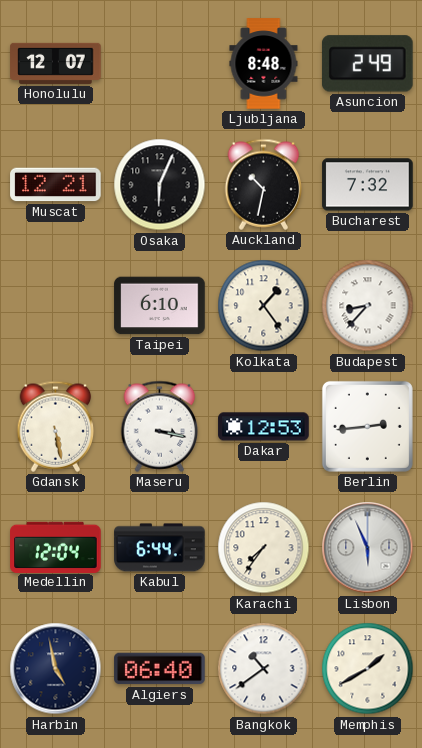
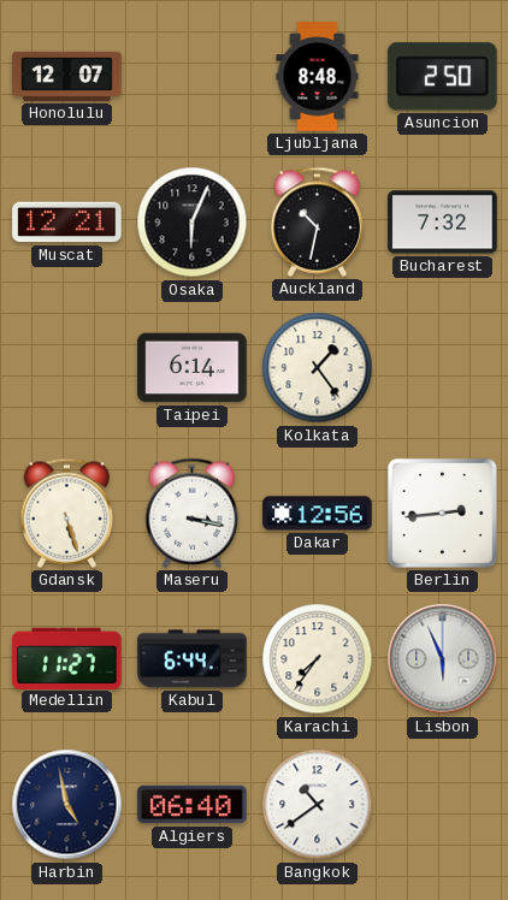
Asuncion: 2:49 -> 2:50
Taipei: 6:10 -> 6:14
Budapest: 8:37 -> none
Gdansk: 5:28 -> 5:27
Dakar: 12:53 -> 12:56
Medellin: 12:04 -> 11:27
Memphis: 1:40 -> none
